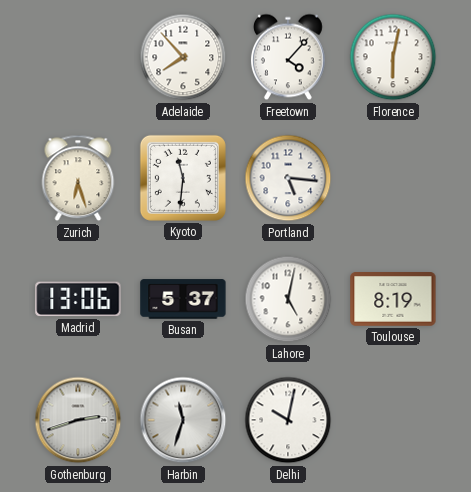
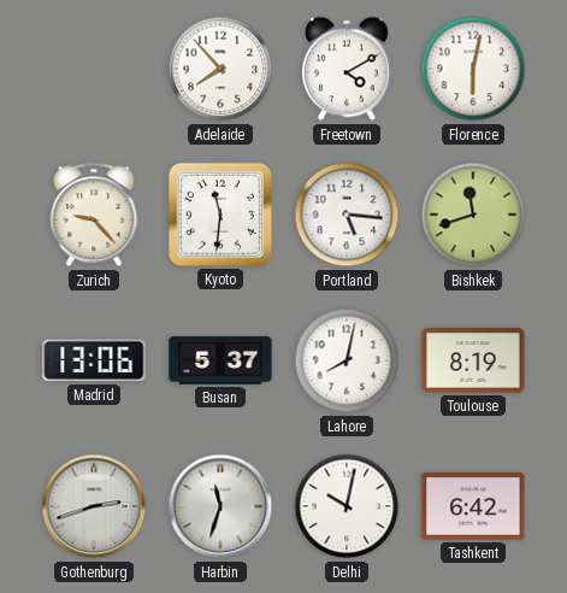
Freetown: 4:07 -> 4:10
Zurich: 6:27 -> 9:23
Bishkek: none -> 11:42
Lahore: 5:02 -> 8:02
Tashkent: none -> 6:42
